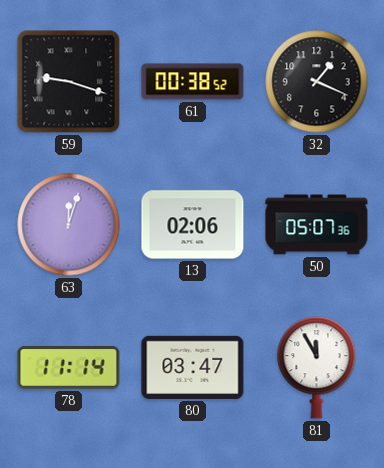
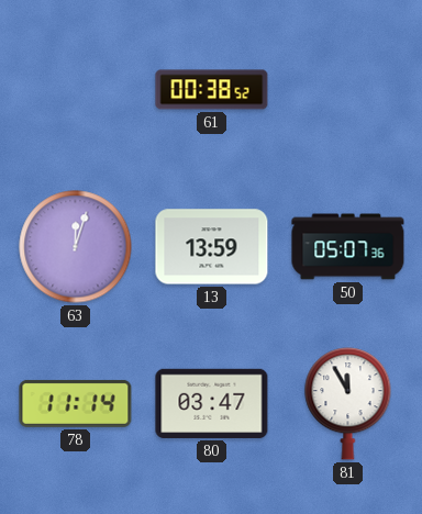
59: 9:18 -> none
32: 1:19 -> none
13: 02:06 -> 13:59
